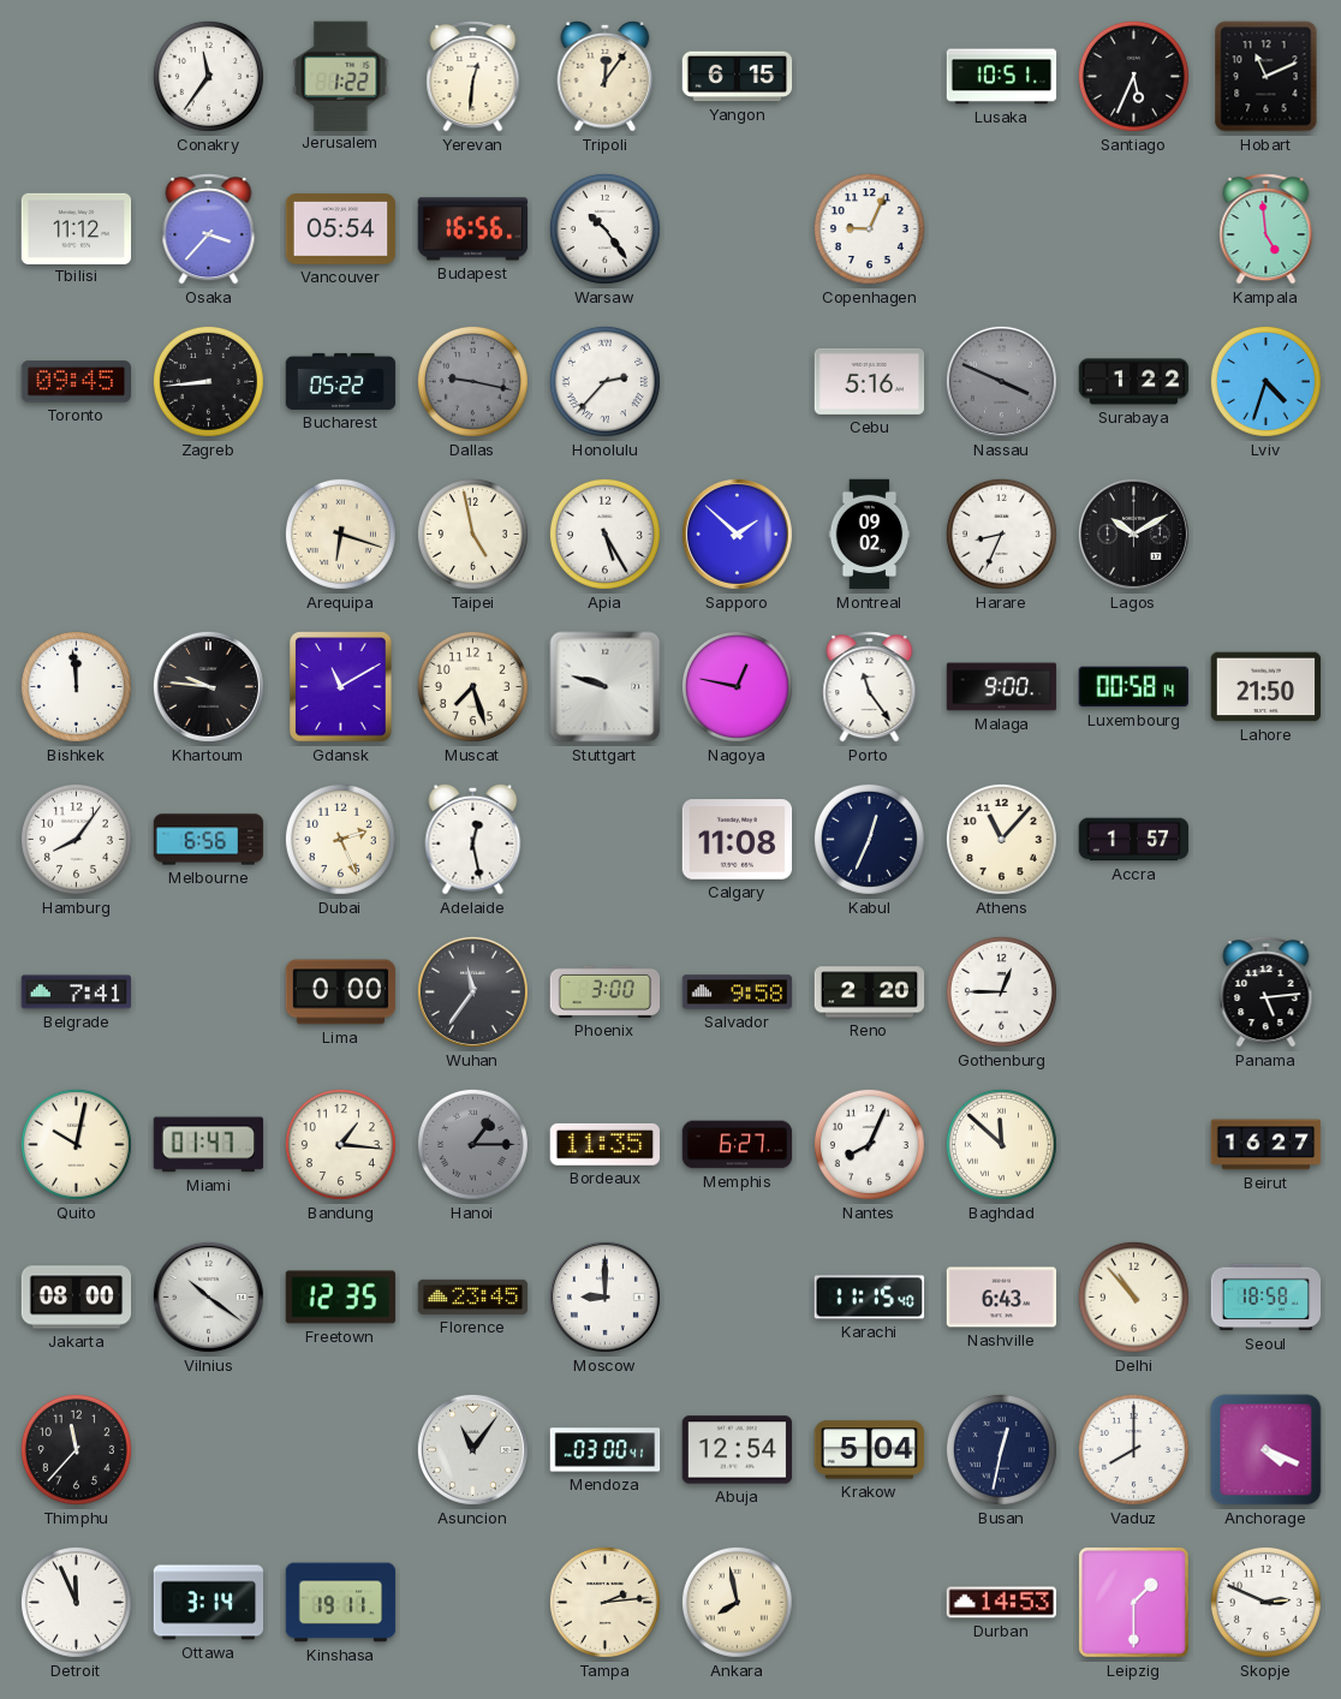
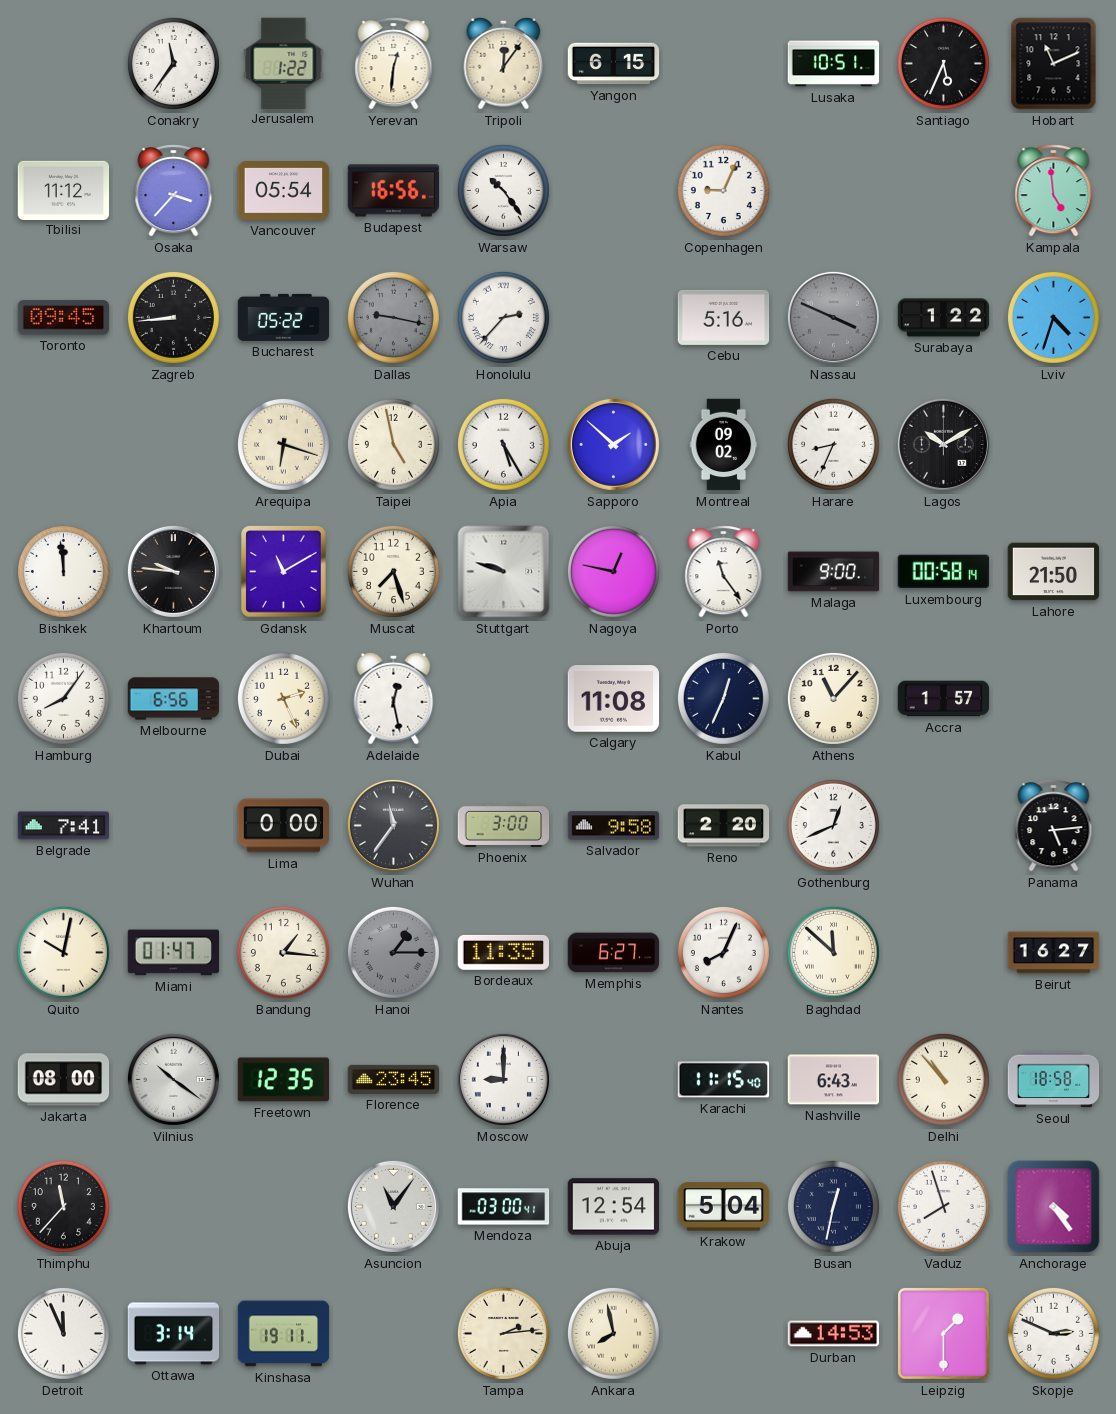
Gothenburg: 12:45 -> 12:41
Vaduz: 8:00 -> 7:57
Anchorage: 4:19 -> 4:24
